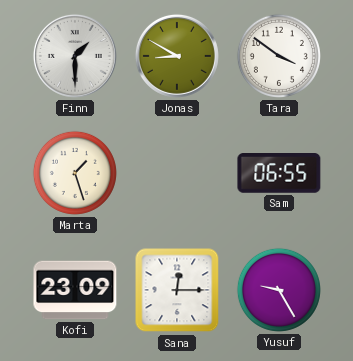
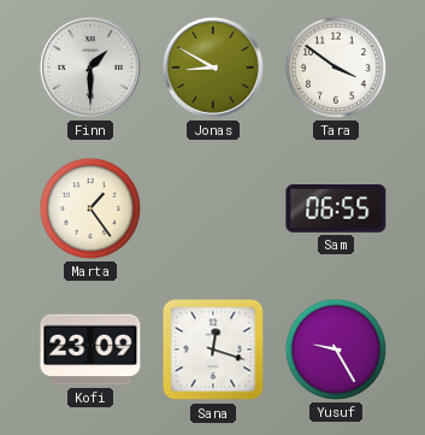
Marta: 1:27 -> 1:24
Sana: 12:15 -> 12:18
